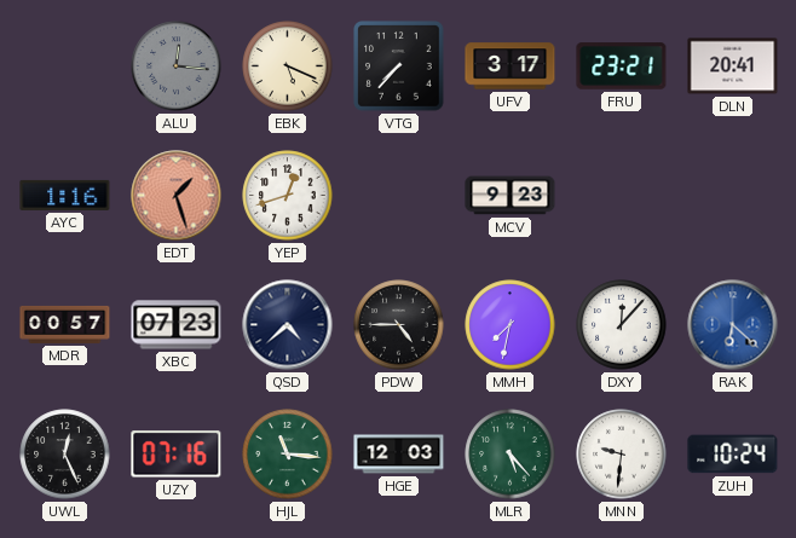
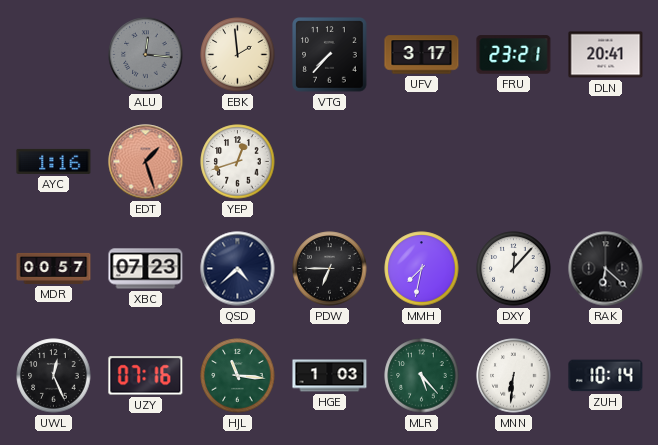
EBK: 5:19 -> 1:59
MCV: 9:23 -> none
PDW: 4:45 -> 6:45
RAK dial: blue -> black
HGE: 12:03 -> 1:03
MNN: 9:31 -> 6:31
ZUH: 10:24 -> 10:14
